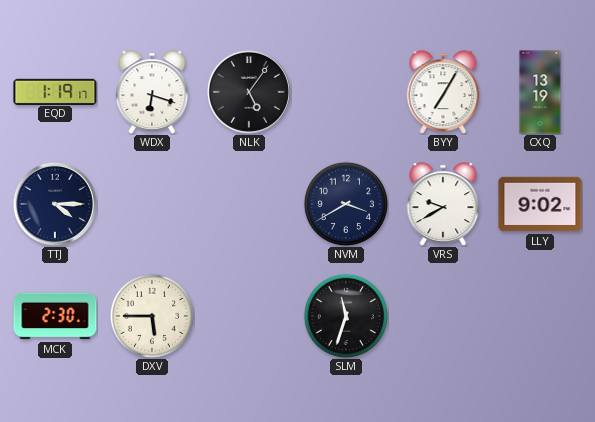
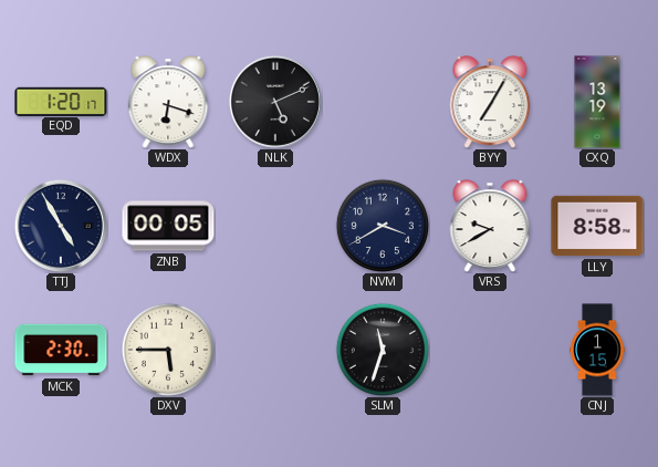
EQD: 1:19 -> 1:20
NLK: 5:06 -> 5:11
TTJ: 4:15 -> 4:55
ZNB: none -> 00:05
LLY: 9:02 -> 8:58
CNJ: none -> 1:15
